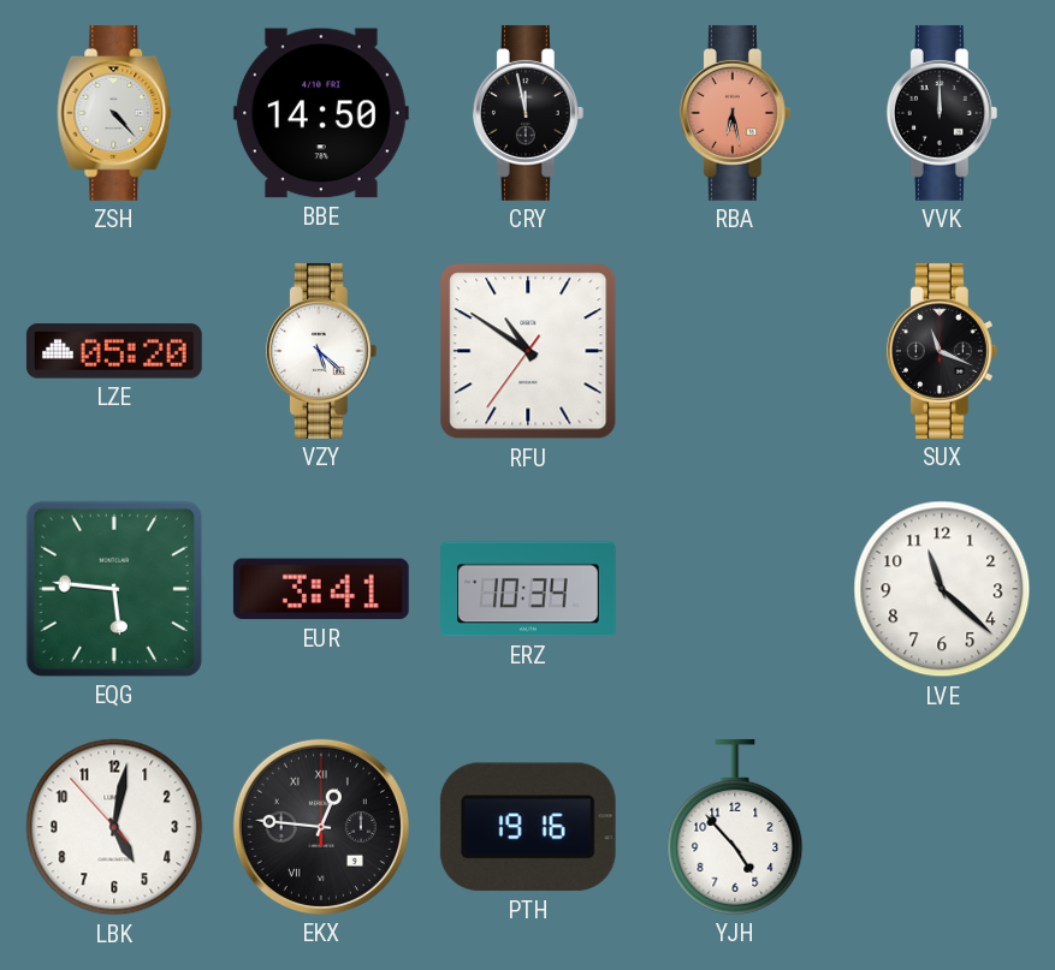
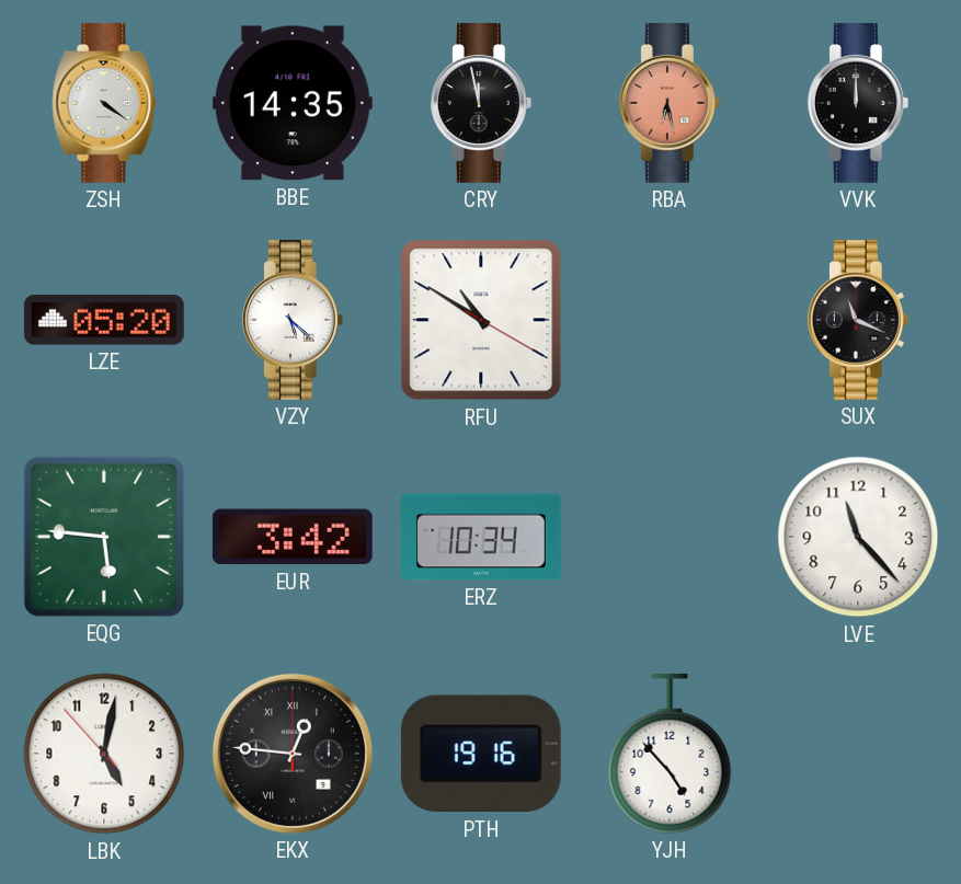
ZSH: 4:23 -> 4:21
BBE: 14:50 -> 14:35
RFU: 10:50:36 -> 10:50:20
EUR: 3:41 -> 3:42
LVE: 11:22 -> 11:23
